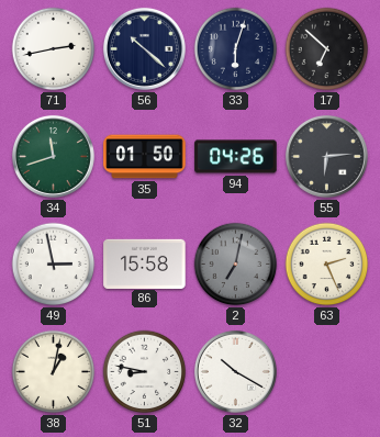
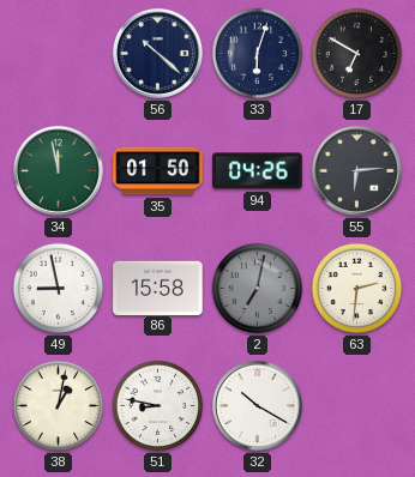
71: 2:43 -> none
17: 6:52 -> 6:50
34: 11:42 -> 11:58
49: 2:58 -> 8:58
63: 2:26 -> 2:31
